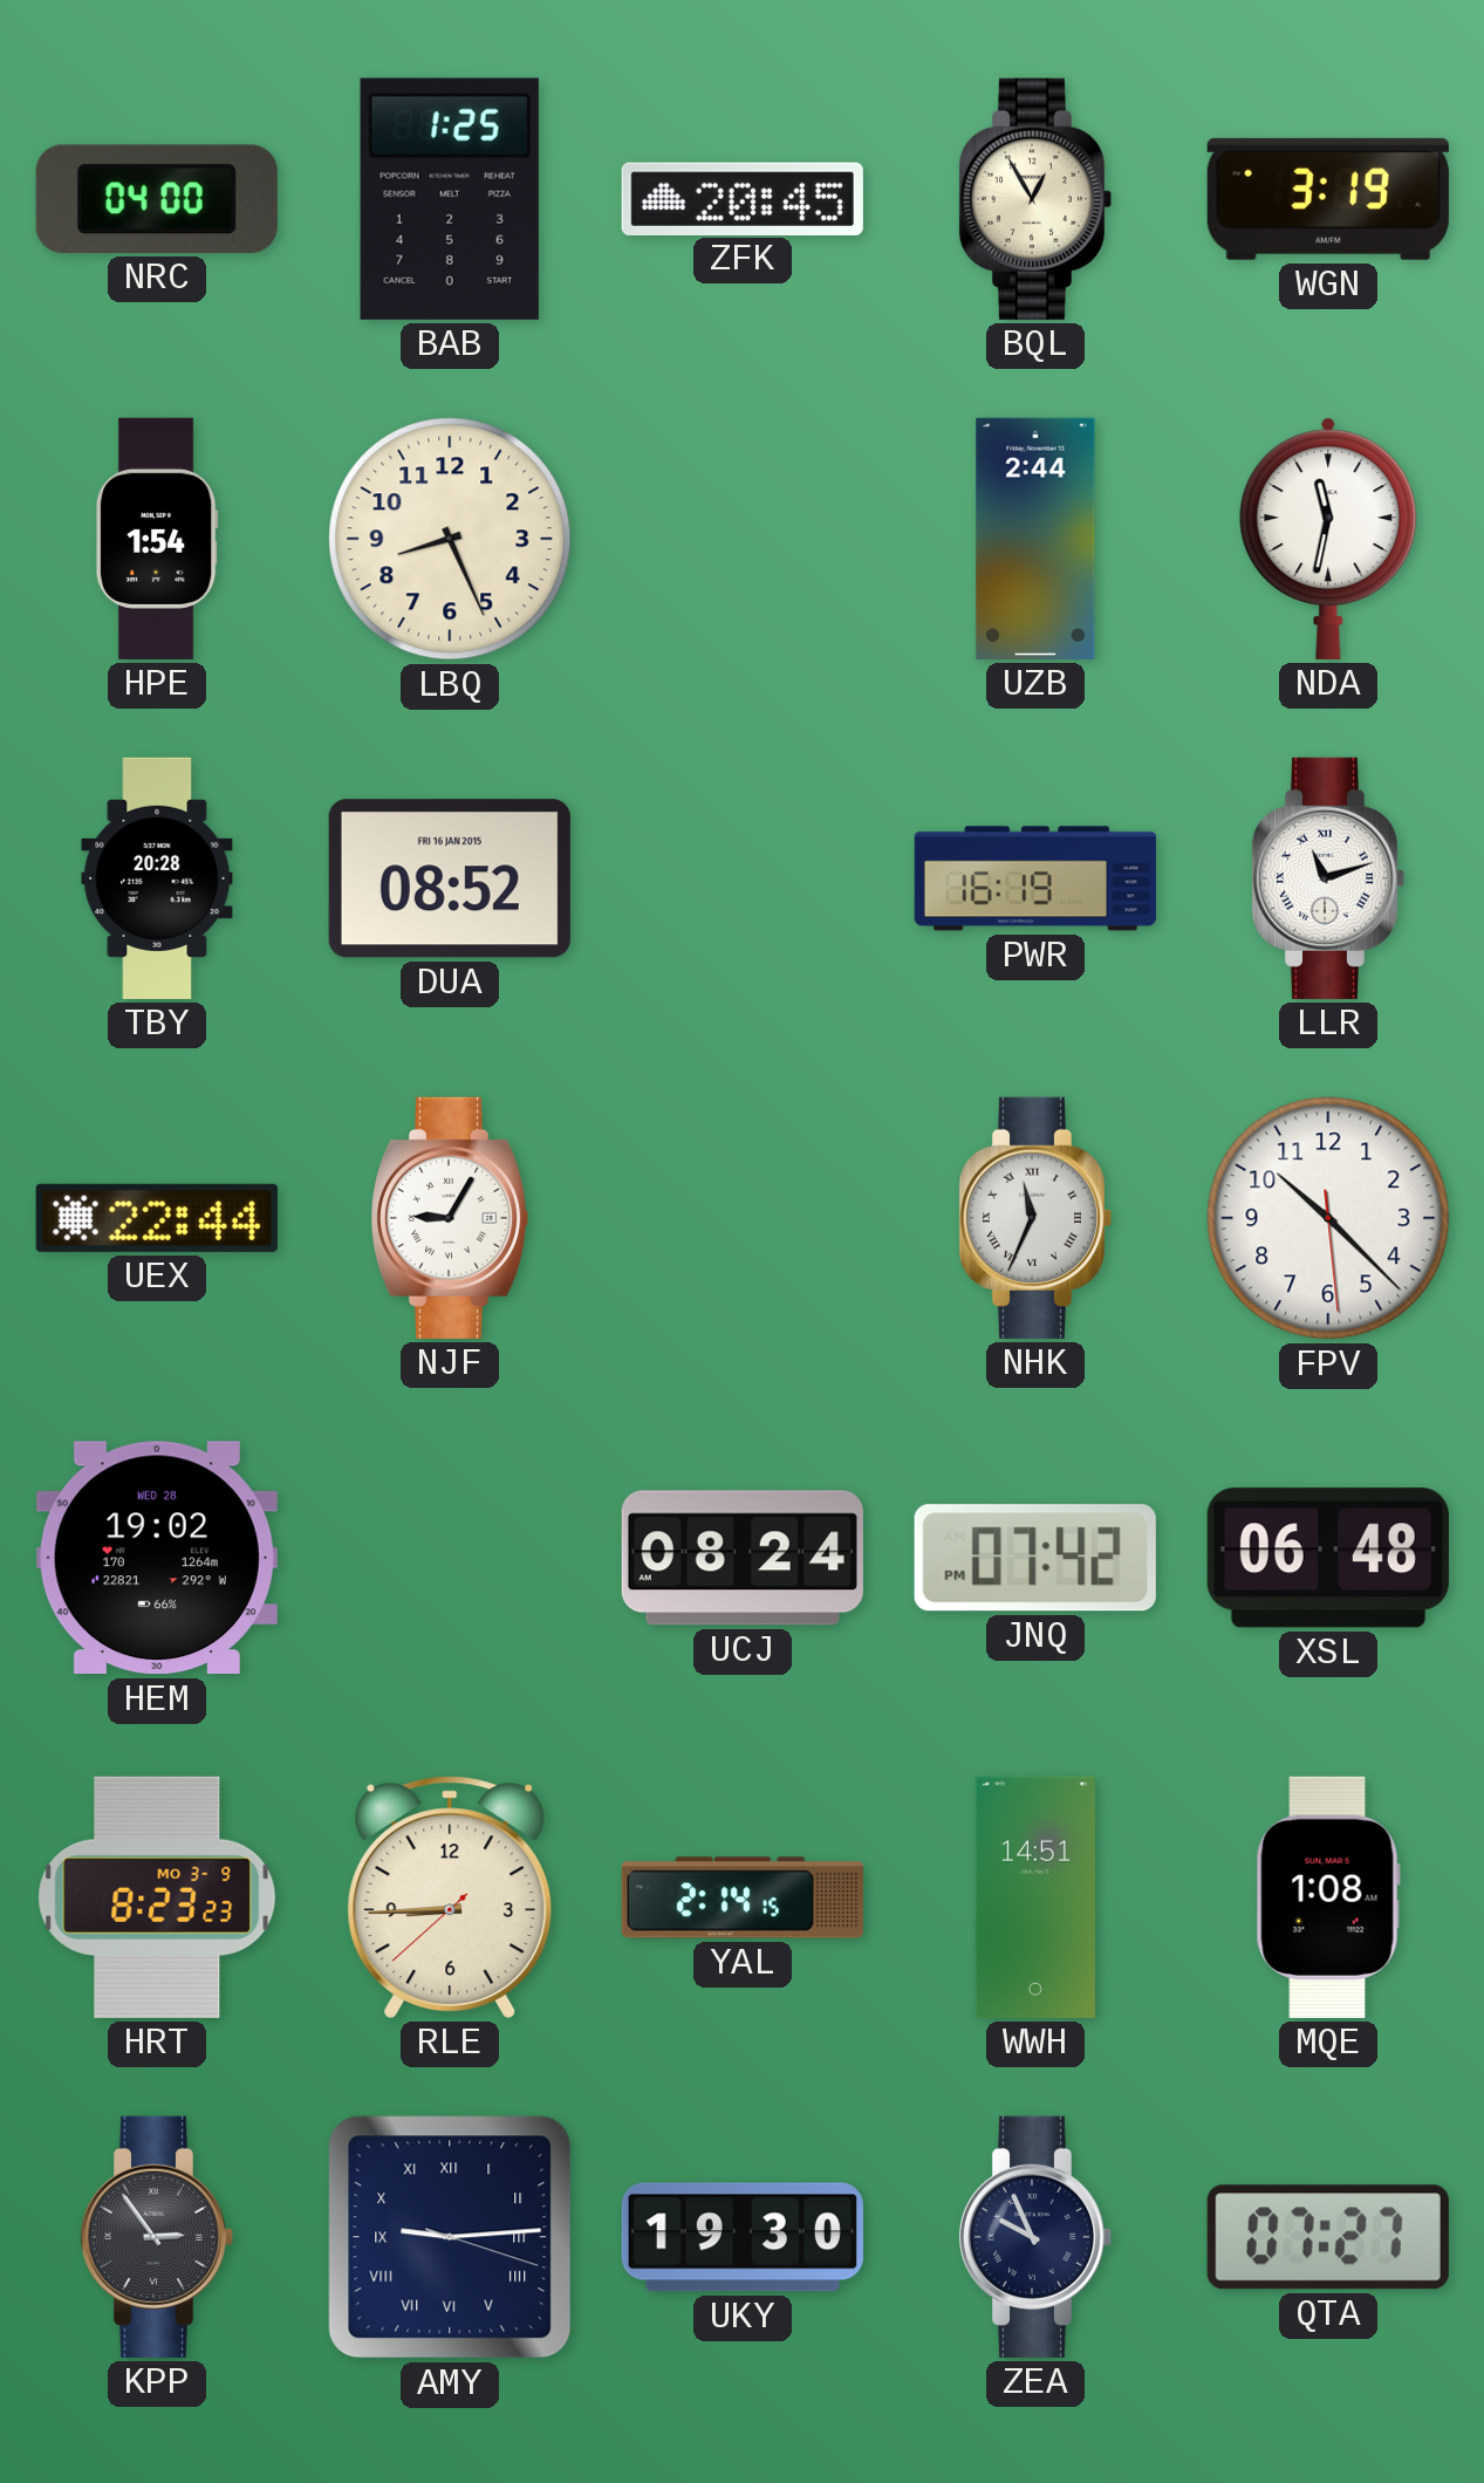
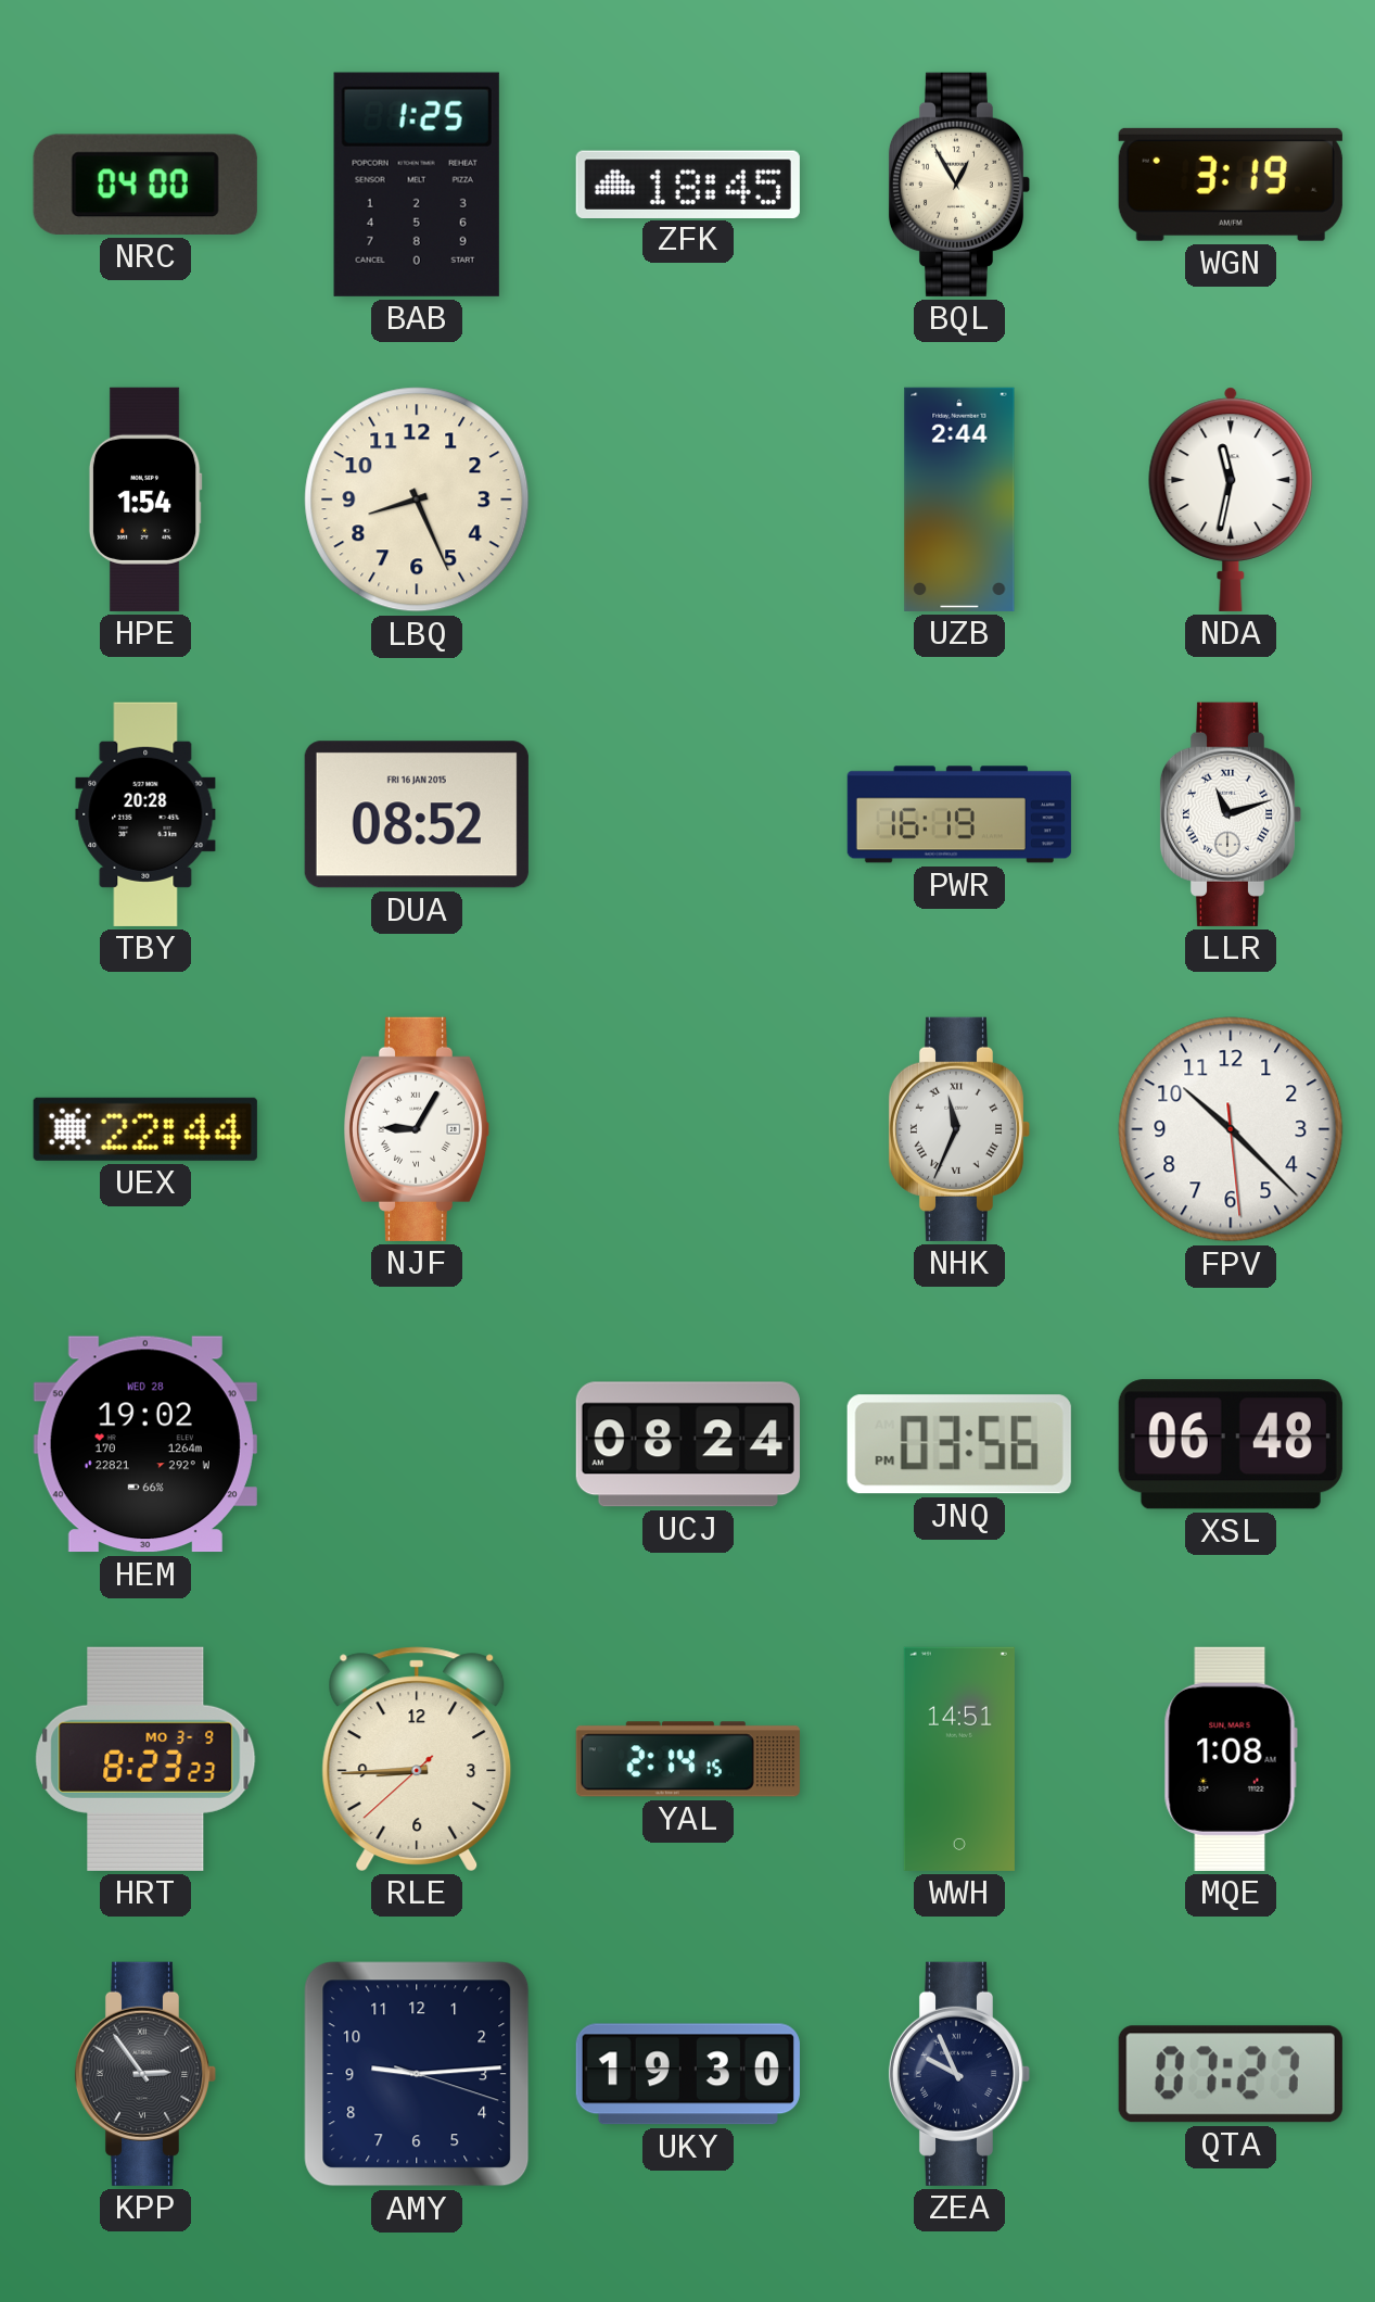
ZFK: 20:45 -> 18:45
JNQ: 07:42 -> 03:56
AMY numerals: Roman -> Arabic
